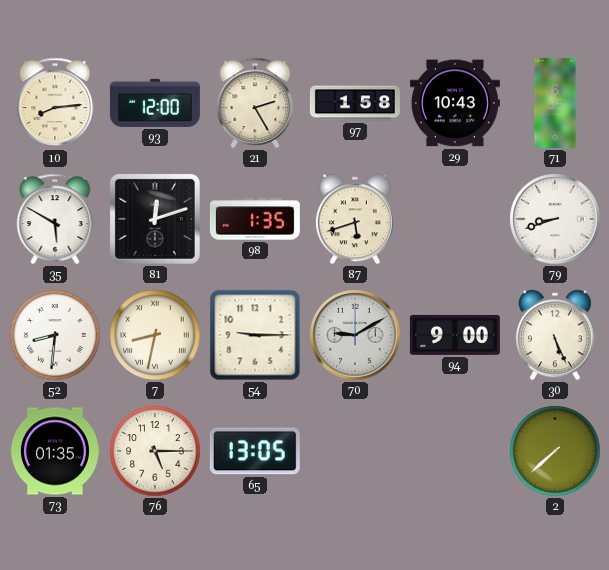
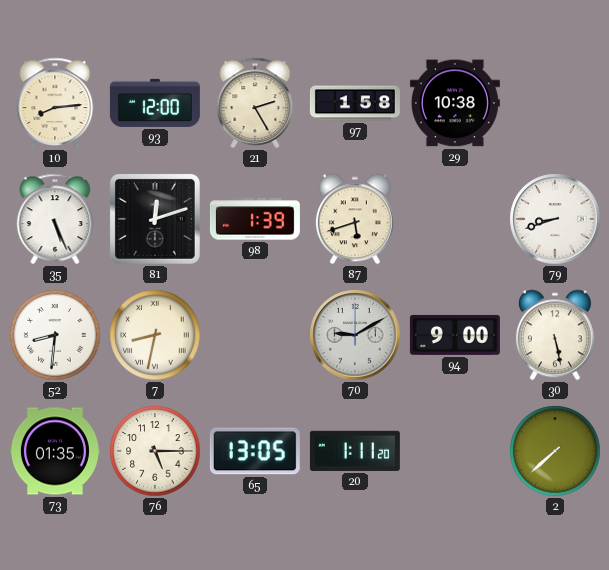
29: 10:43 -> 10:38
71: 6:35 -> none
35: 5:50 -> 5:26
98: 1:35 -> 1:39
54: 9:15 -> none
30: 5:26 -> 5:28
20: none -> 1:11
